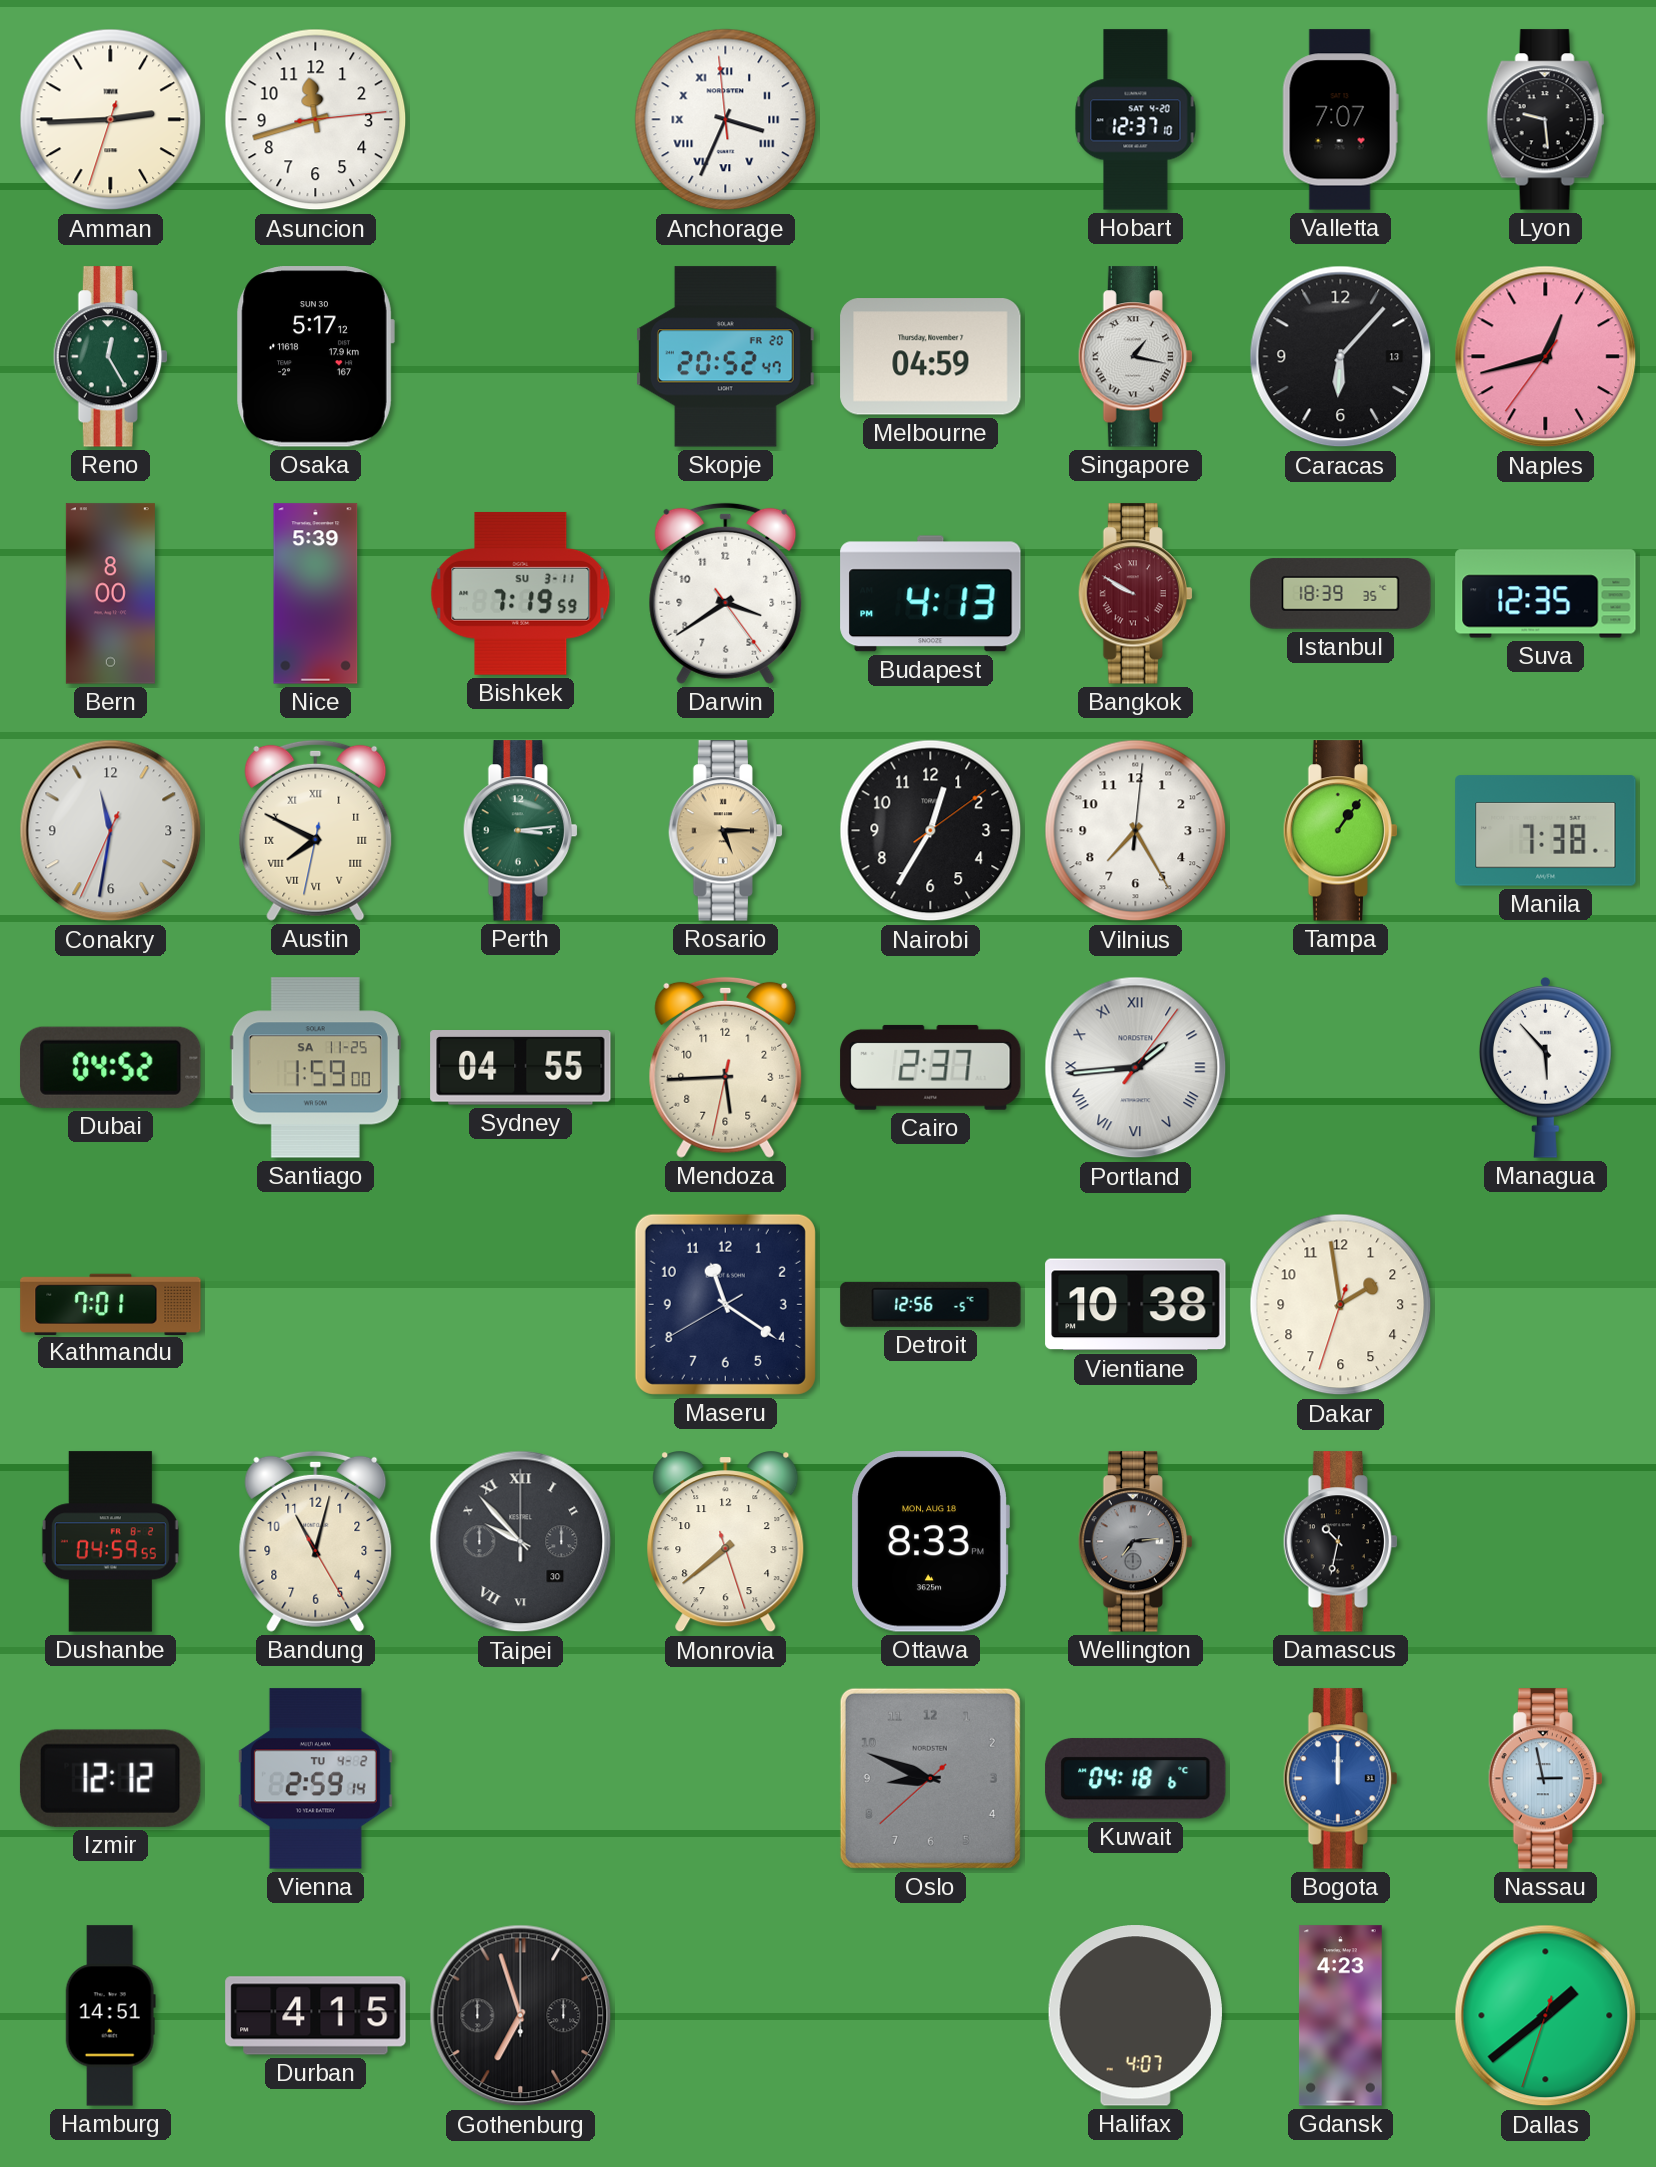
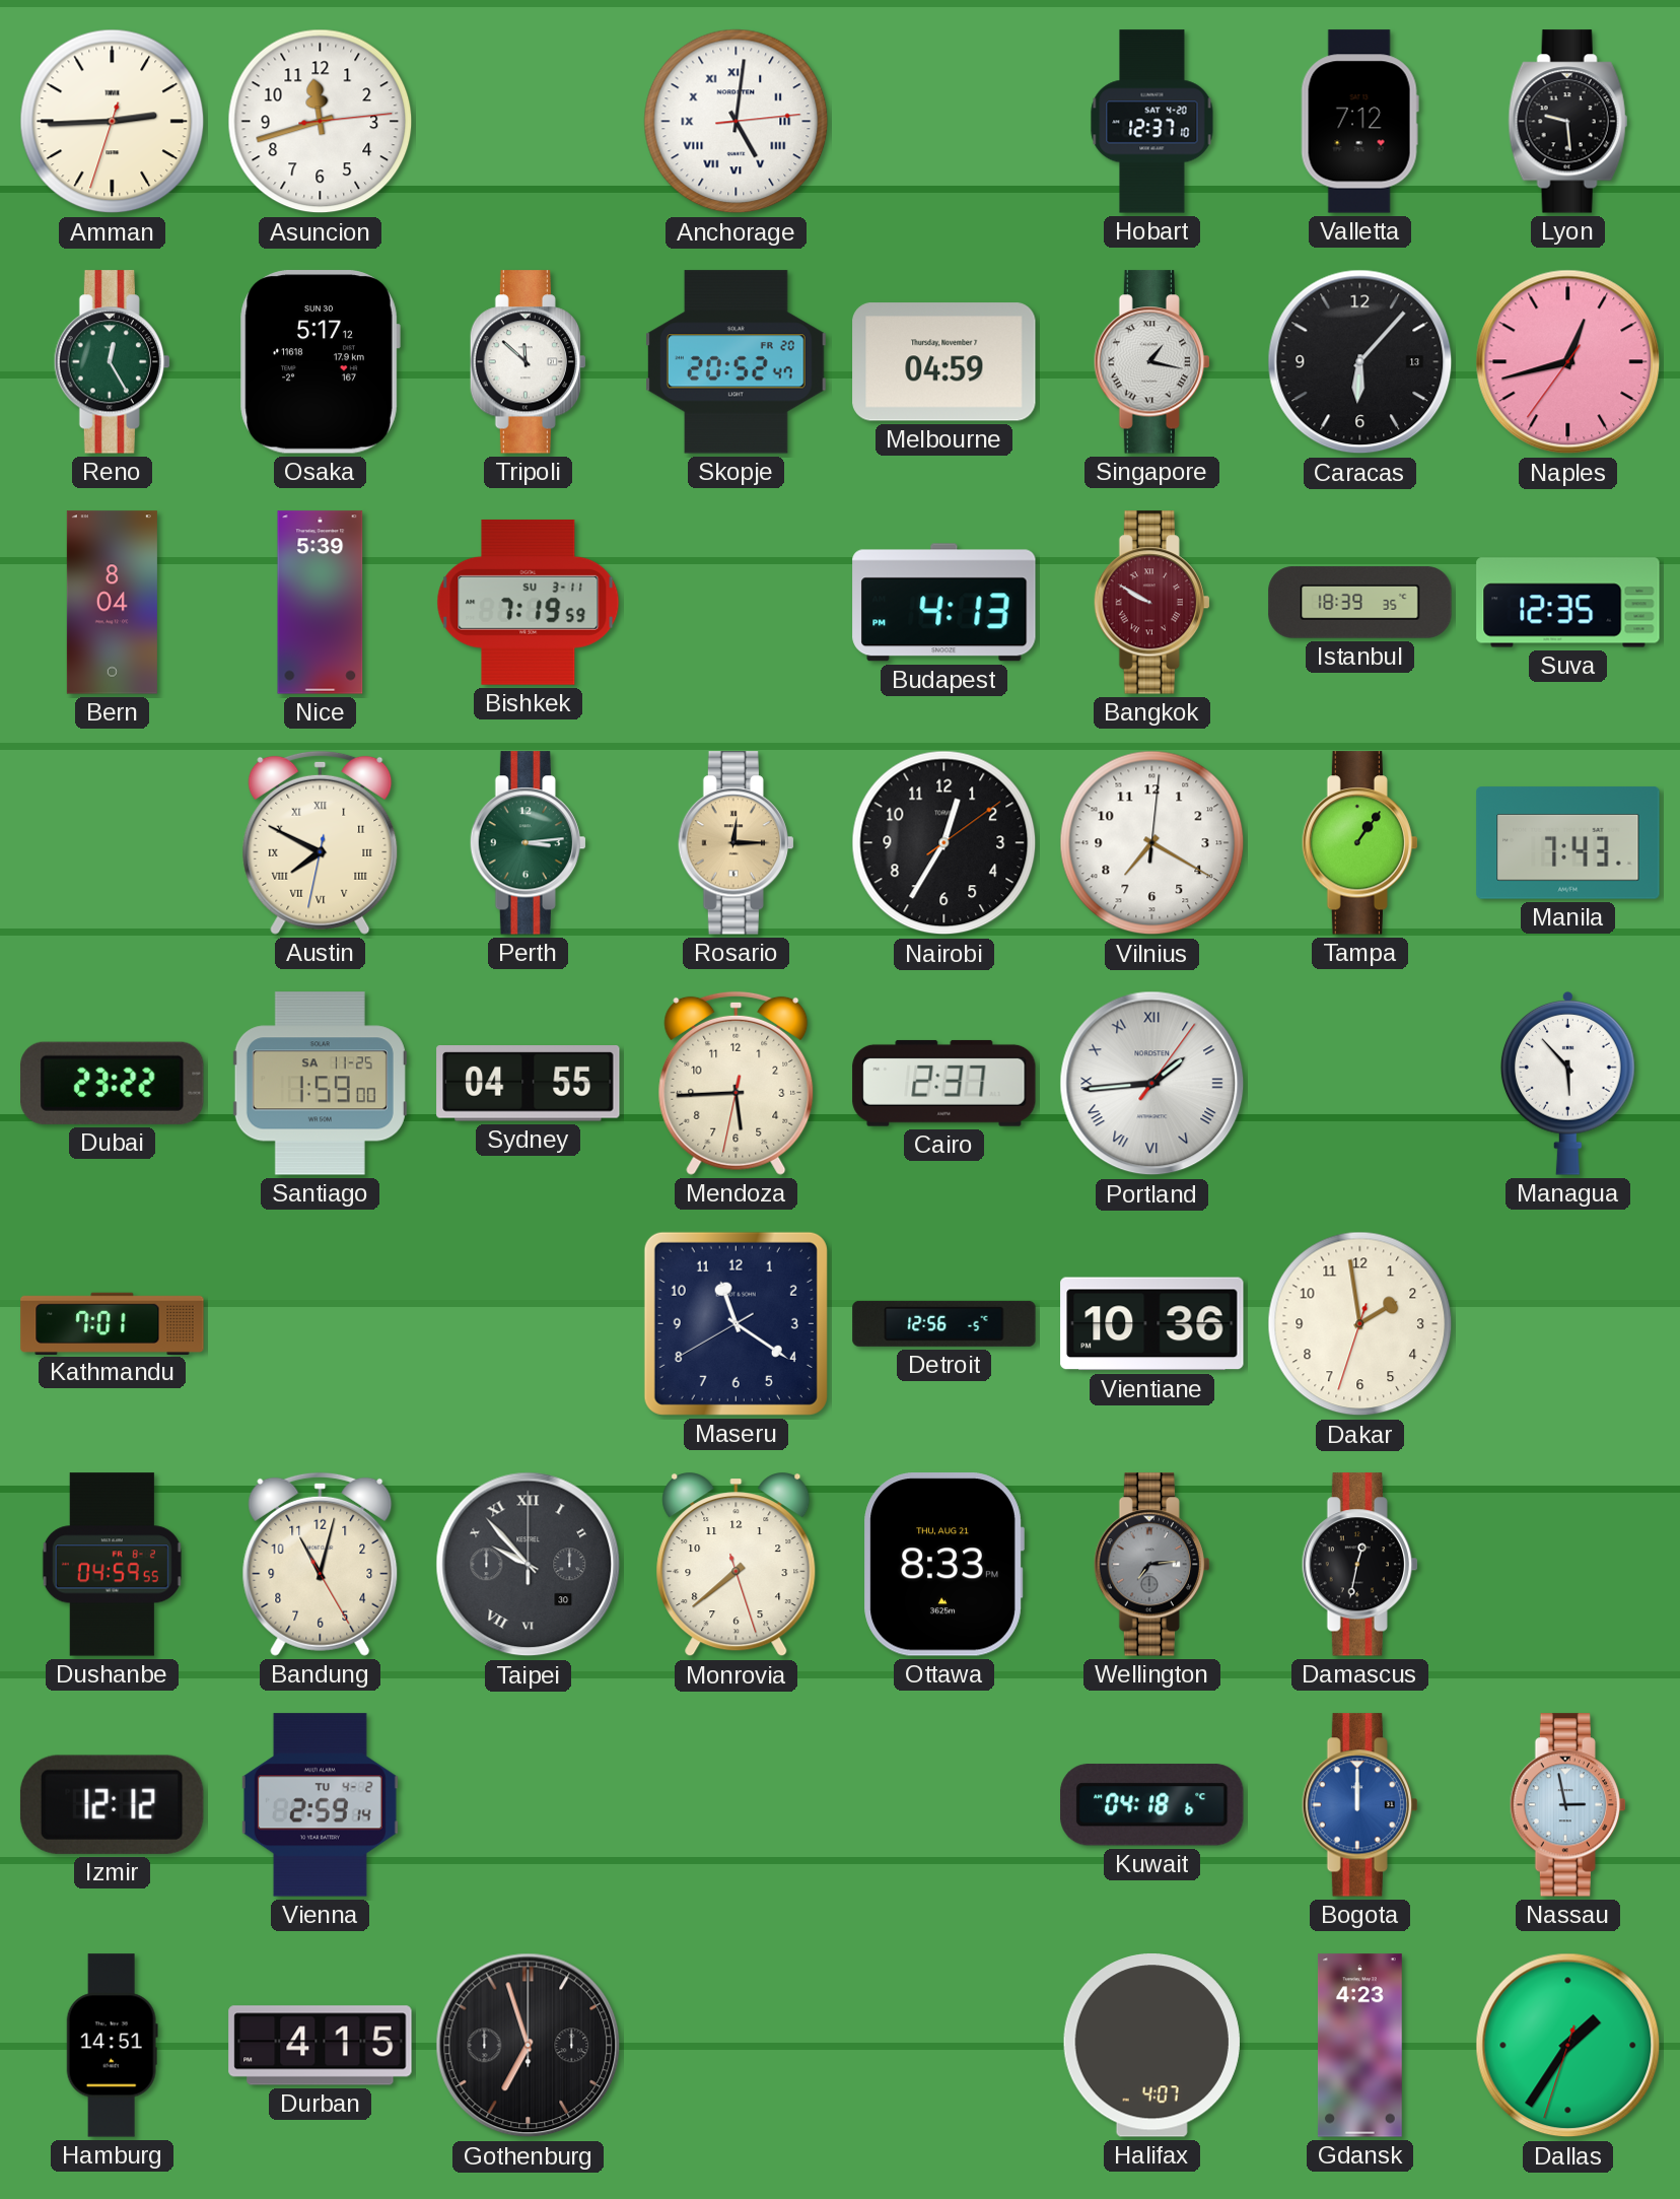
Anchorage: 3:33 -> 5:01
Valletta: 7:07 -> 7:12
Tripoli: none -> 11:52
Bern: 8:00 -> 8:04
Darwin: 3:39 -> none
Conakry: 11:31 -> none
Rosario: 5:15 -> 12:15
Vilnius: 7:25 -> 7:20
Manila: 7:38 -> 7:43
Dubai: 04:52 -> 23:22
Vientiane: 10:38 -> 10:36
Ottawa date: MON, AUG 18 -> THU, AUG 21
Damascus: 10:32 -> 12:32
Oslo: 8:48 -> none
Dallas: 1:38 -> 1:35
